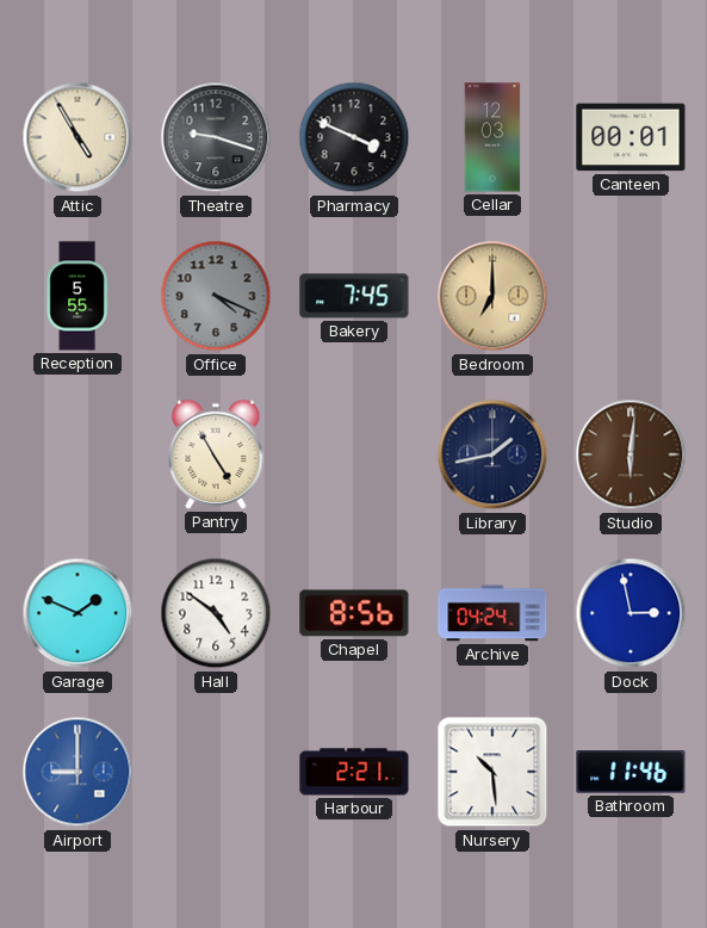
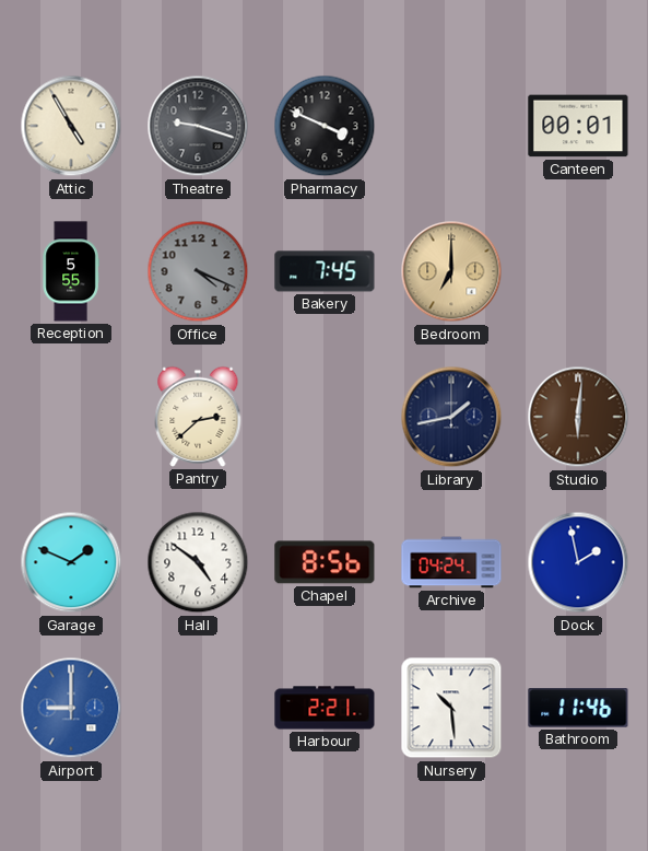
Cellar: 12:03 -> none
Pantry: 4:55 -> 2:38
Dock: 2:58 -> 1:58
